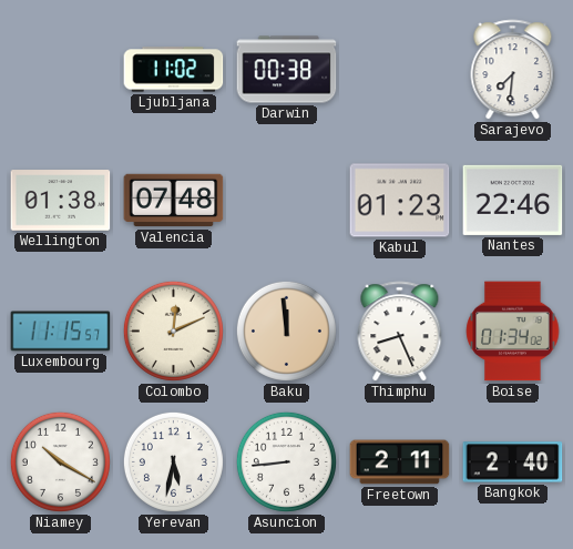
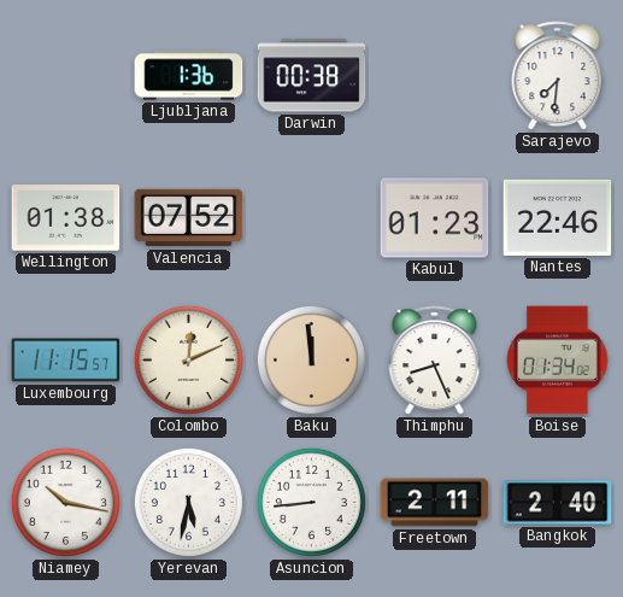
Ljubljana: 11:02 -> 1:36
Valencia: 07:48 -> 07:52
Niamey: 10:20 -> 10:17
